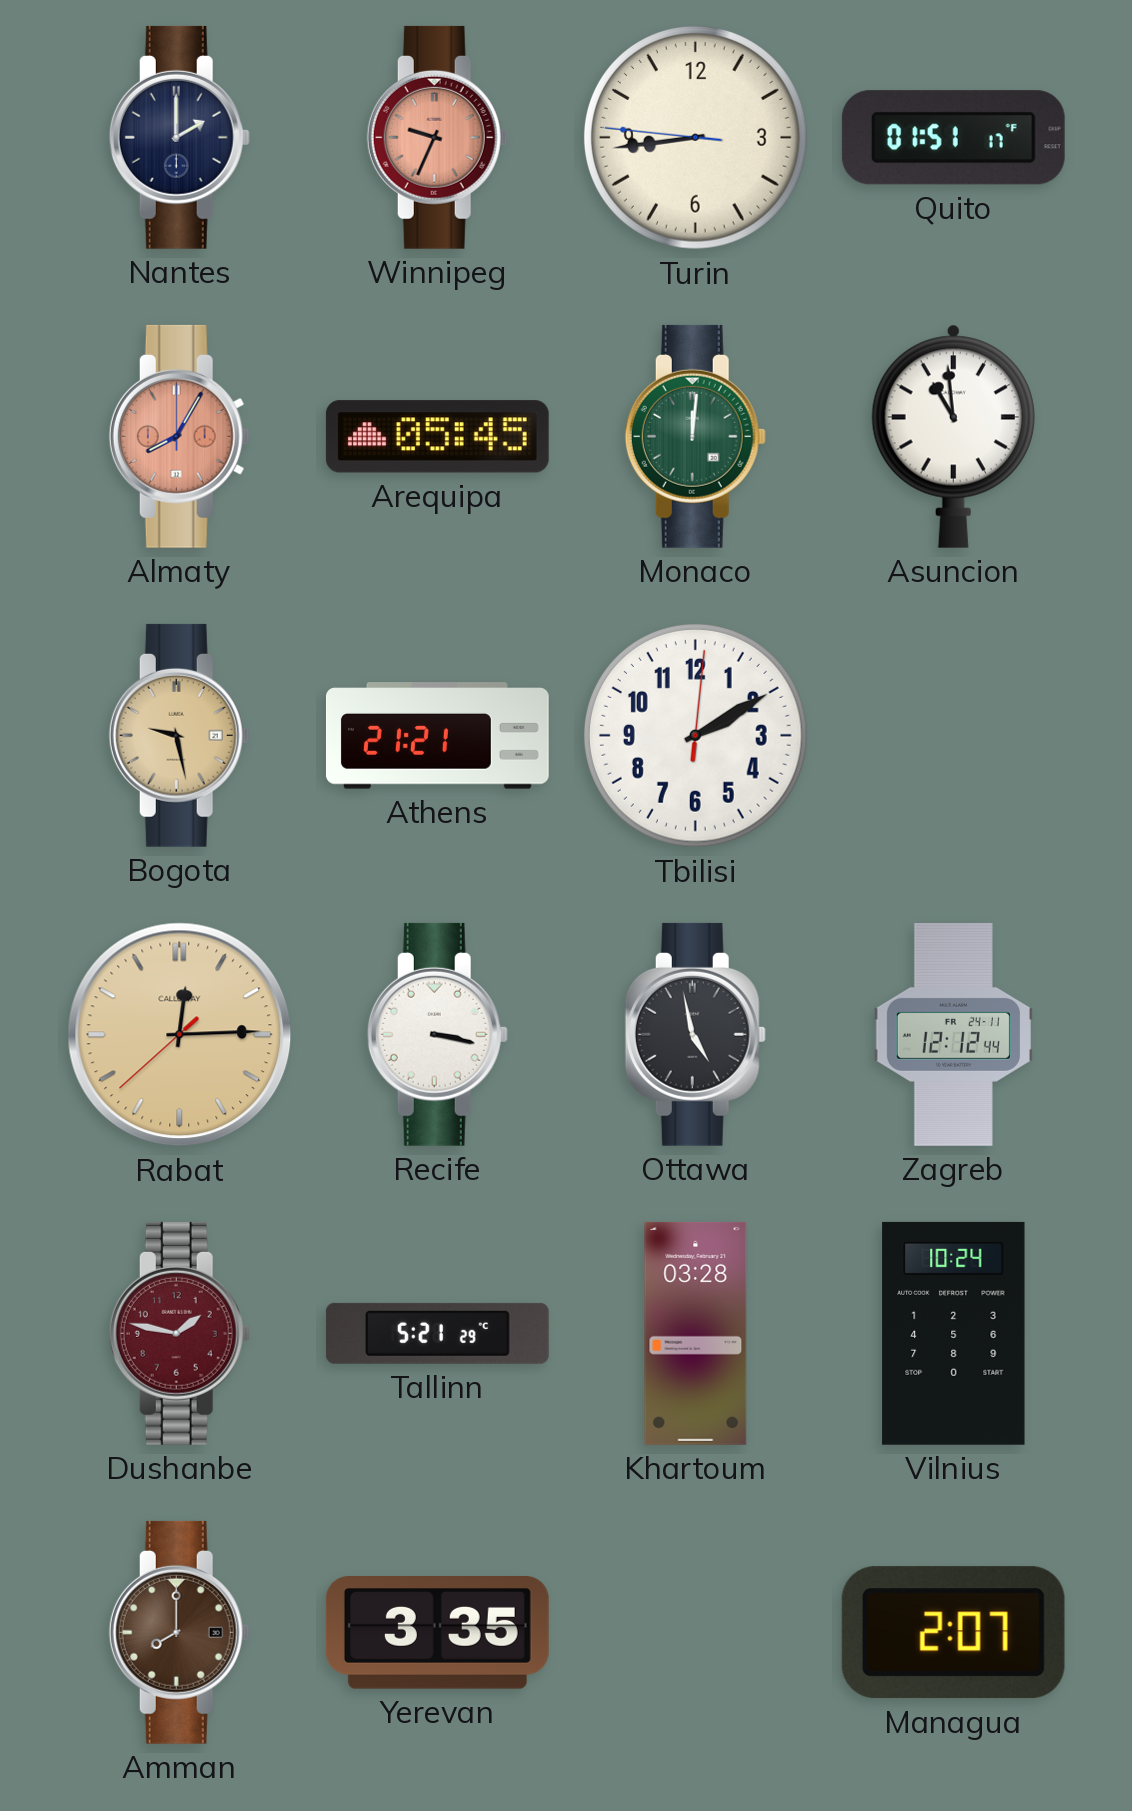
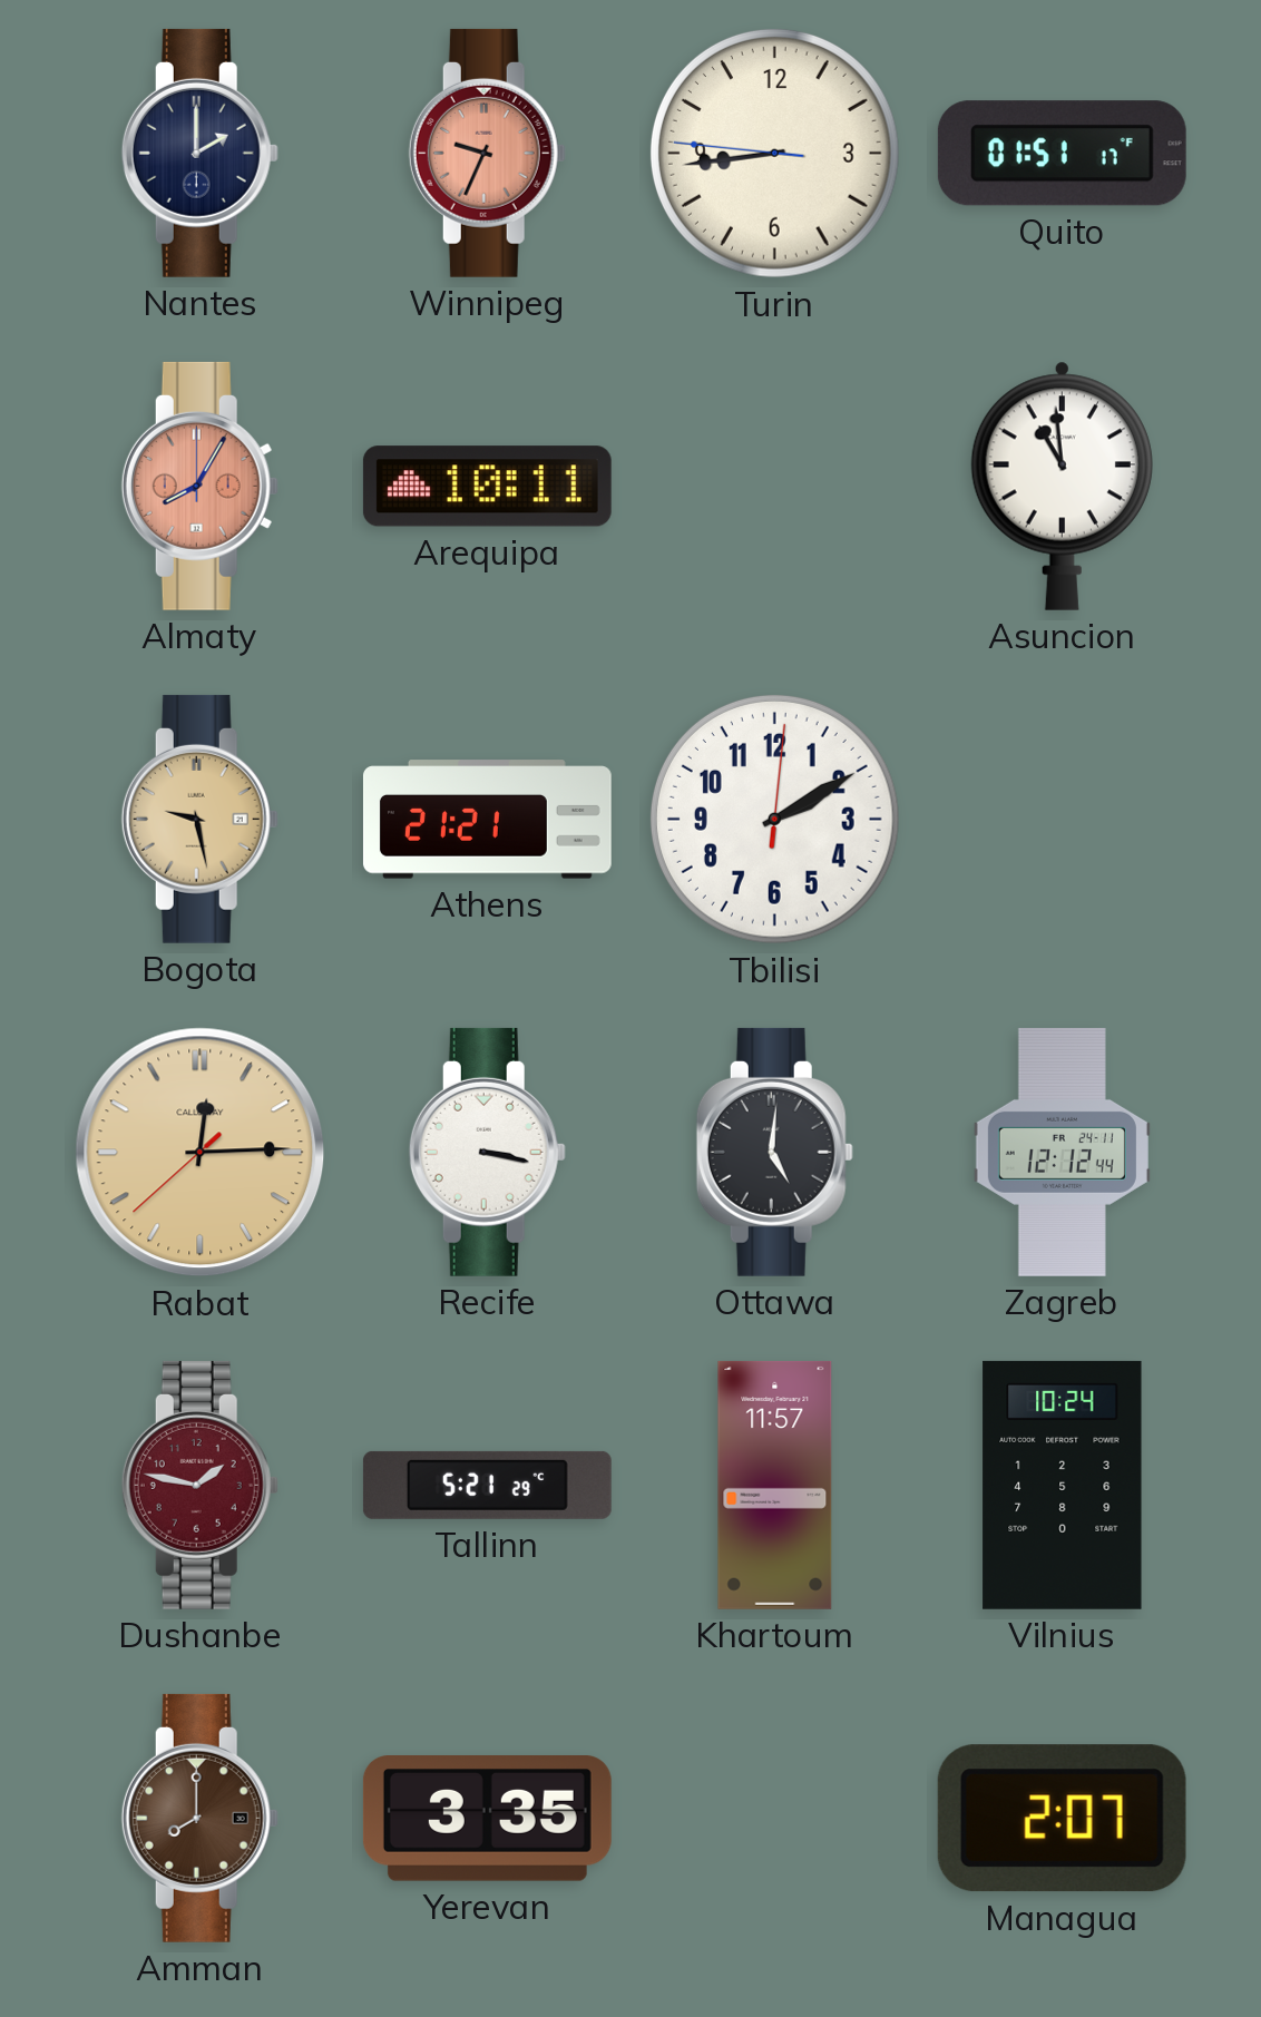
Arequipa: 05:45 -> 10:11
Monaco: 12:01 -> none
Ottawa: 4:58 -> 5:01
Khartoum: 03:28 -> 11:57
